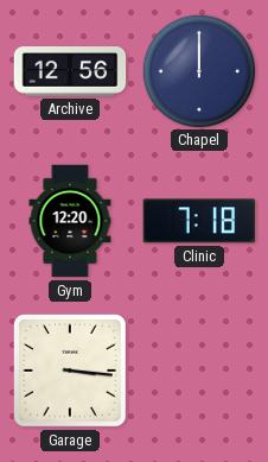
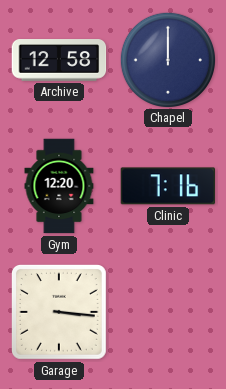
Archive: 12:56 -> 12:58
Clinic: 7:18 -> 7:16
